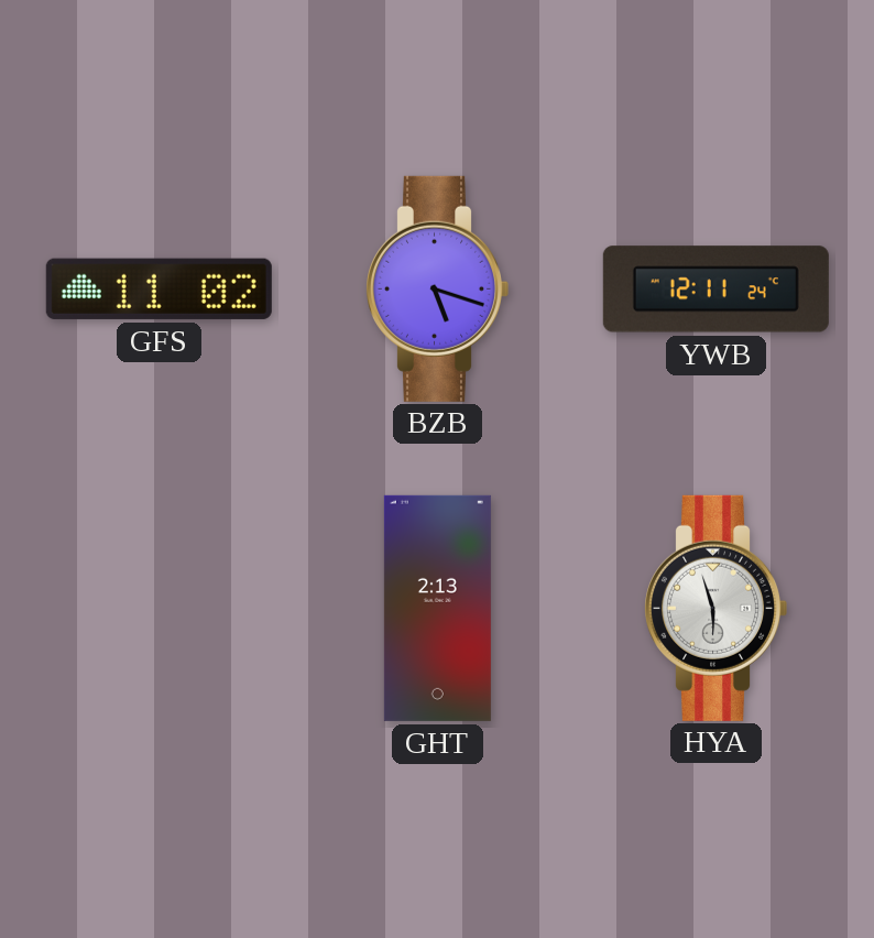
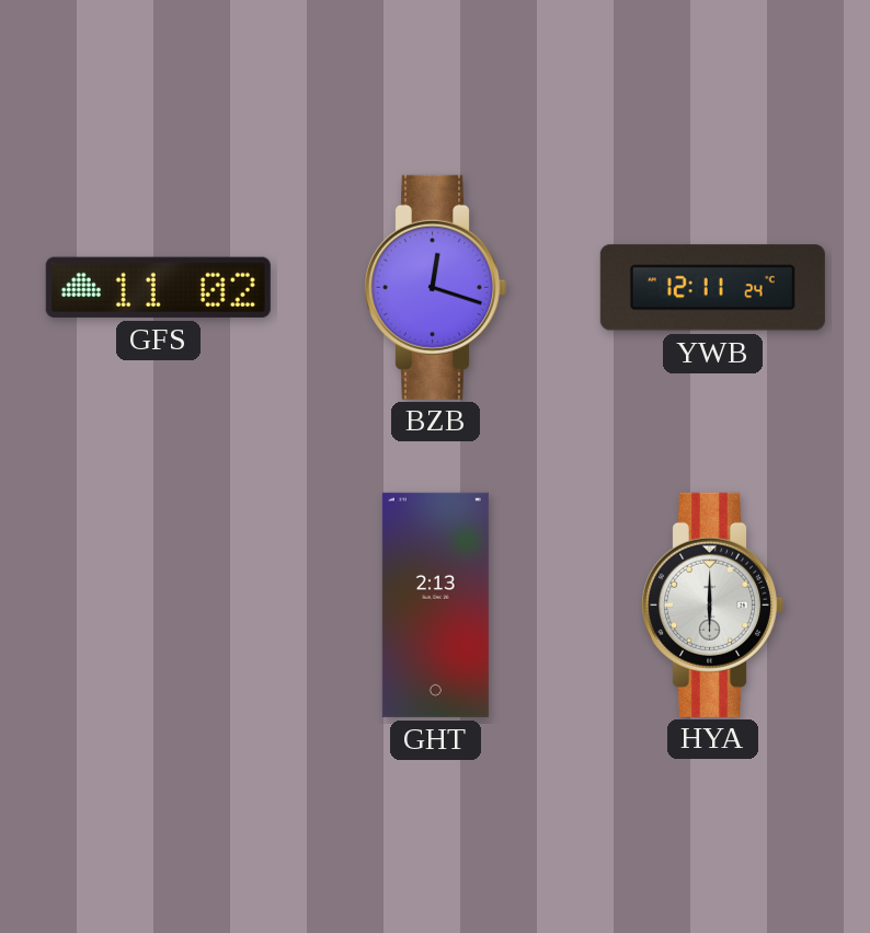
BZB: 5:18 -> 12:18
HYA: 5:57 -> 6:00
